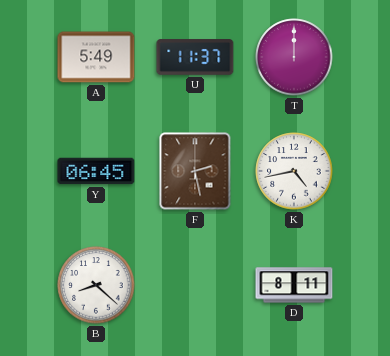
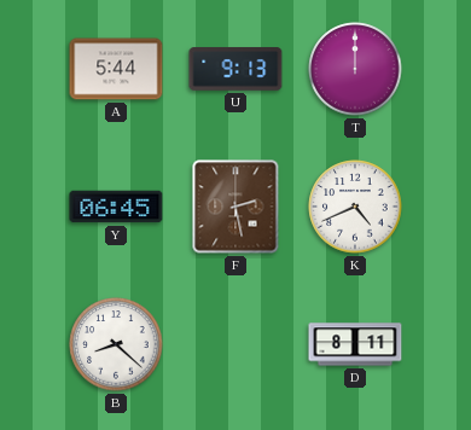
A: 5:49 -> 5:44
U: 11:37 -> 9:13
K: 4:43 -> 4:41
